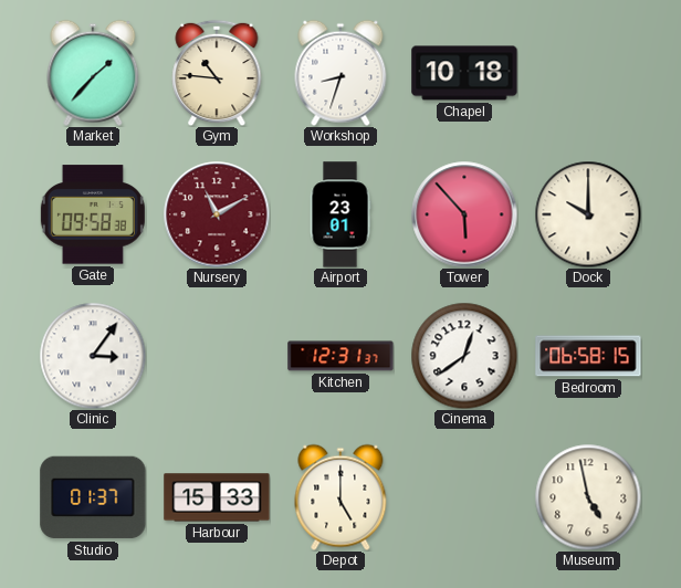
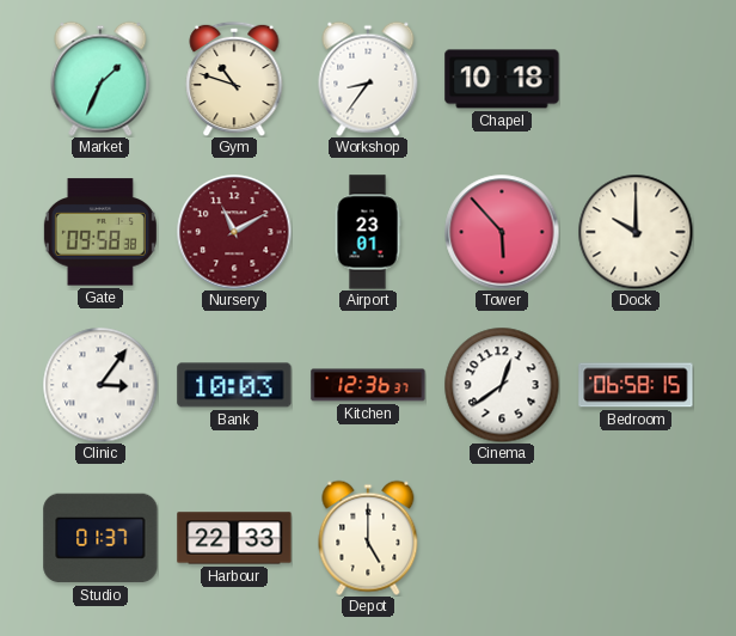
Market: 1:37 -> 1:34
Gym: 10:46 -> 10:48
Workshop: 8:33 -> 8:36
Bank: none -> 10:03
Kitchen: 12:31 -> 12:36
Harbour: 15:33 -> 22:33
Museum: 4:58 -> none
